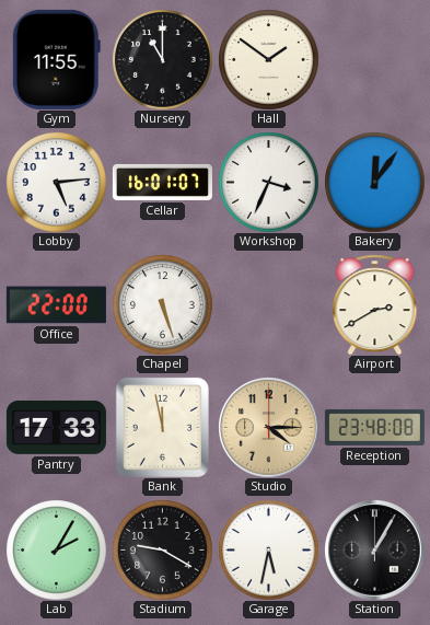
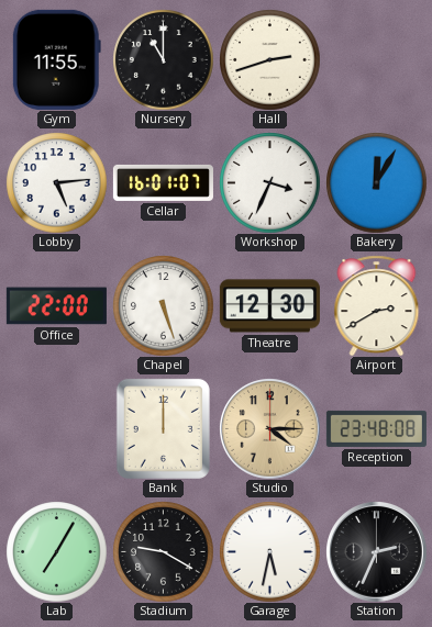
Hall: 1:51 -> 2:42
Bakery: 12:06 -> 12:05
Theatre: none -> 12:30
Pantry: 17:33 -> none
Bank: 11:58 -> 12:00
Lab: 2:05 -> 7:05
Station: 1:05 -> 2:34
